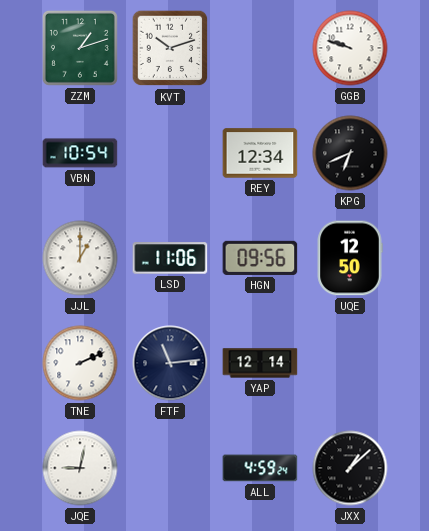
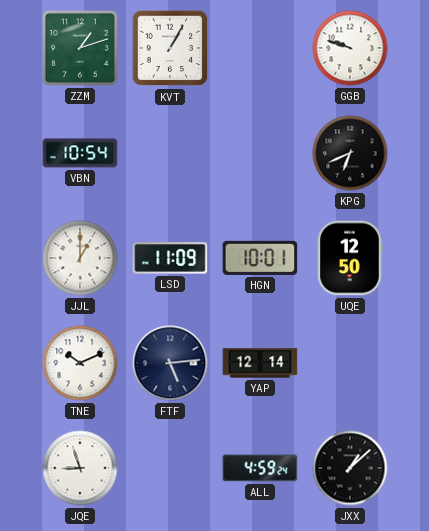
KVT: 10:12 -> 1:05
REY: 12:34 -> none
LSD: 11:06 -> 11:09
HGN: 09:56 -> 10:01
TNE: 2:11 -> 10:11
FTF: 11:14 -> 5:14
JQE: 9:02 -> 8:57
